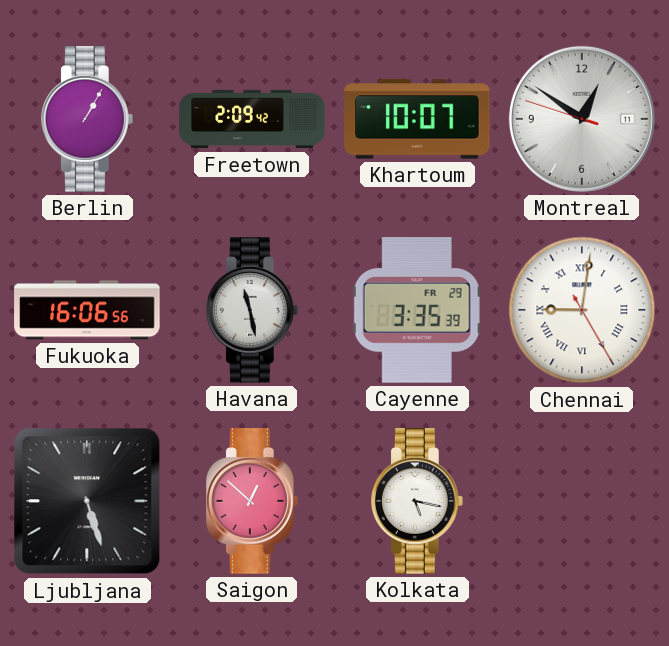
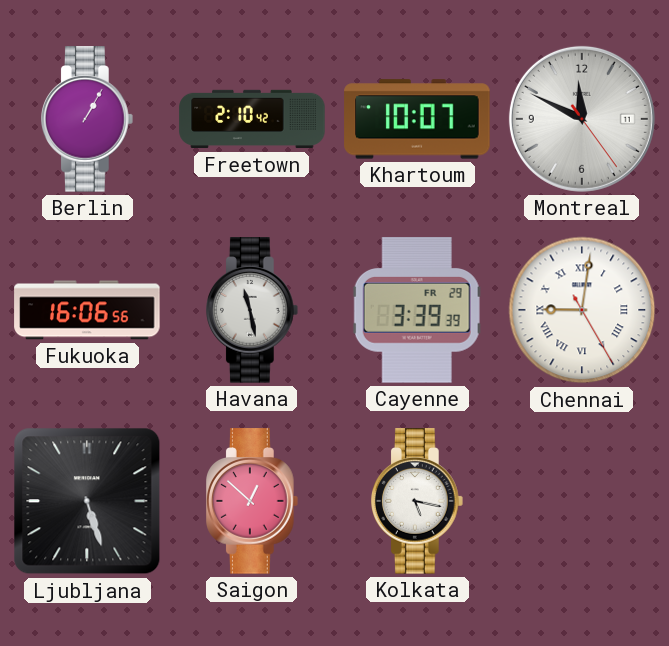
Freetown: 2:09 -> 2:10
Montreal: 12:50 -> 11:49
Cayenne: 3:35 -> 3:39
